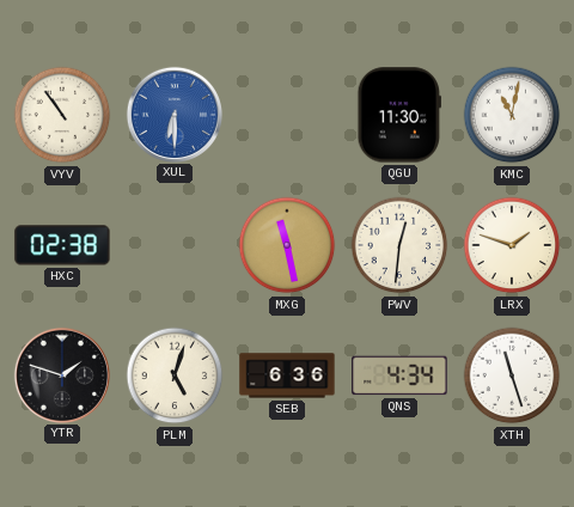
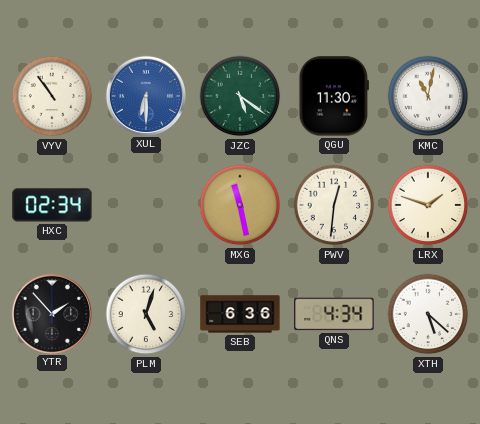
JZC: none -> 5:21
HXC: 02:38 -> 02:34
YTR: 1:48 -> 1:53
XTH: 11:27 -> 5:22
